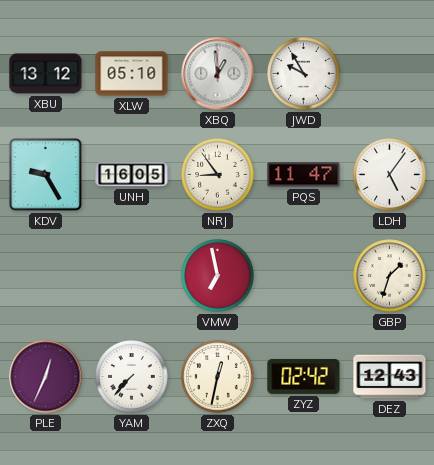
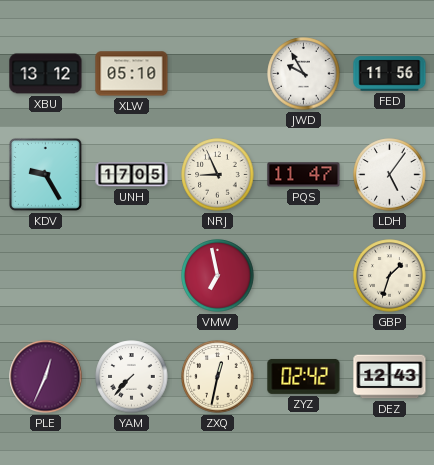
XBQ: 12:59 -> none
FED: none -> 11:56
UNH: 16:05 -> 17:05
NRJ: 8:54 -> 8:56
